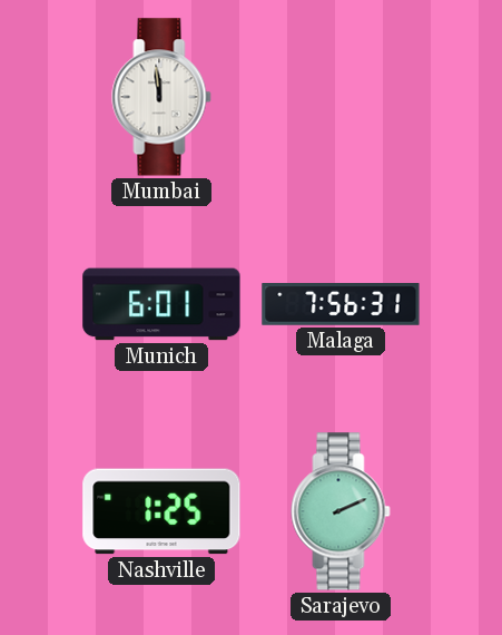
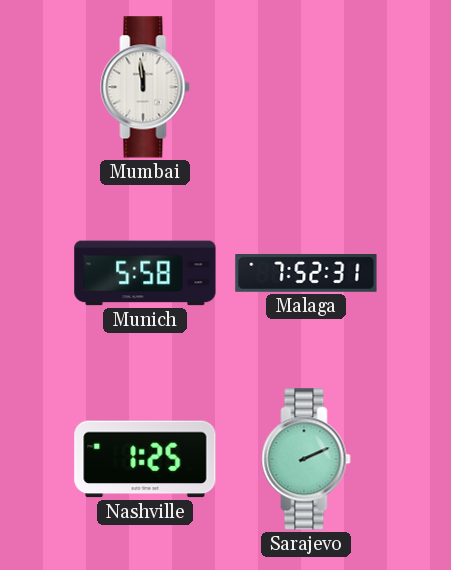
Munich: 6:01 -> 5:58
Malaga: 7:56 -> 7:52
